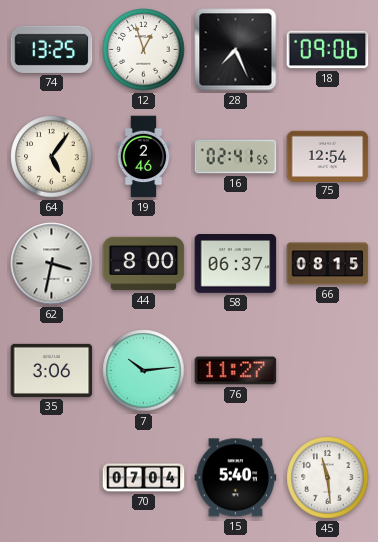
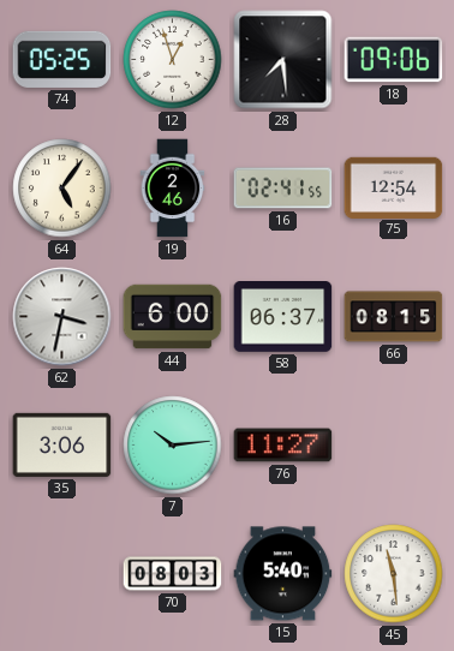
74: 13:25 -> 05:25
28: 7:26 -> 7:29
44: 8:00 -> 6:00
70: 07:04 -> 08:03
